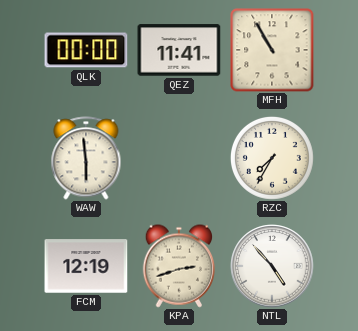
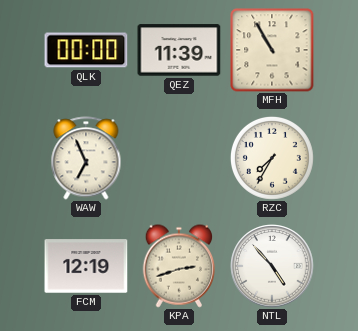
QEZ: 11:41 -> 11:39
WAW: 5:59 -> 6:56
